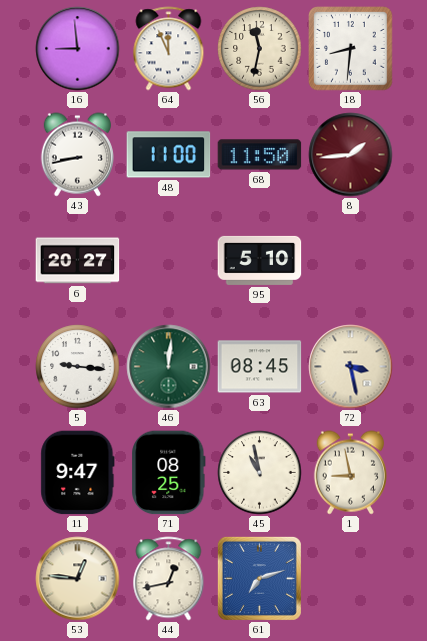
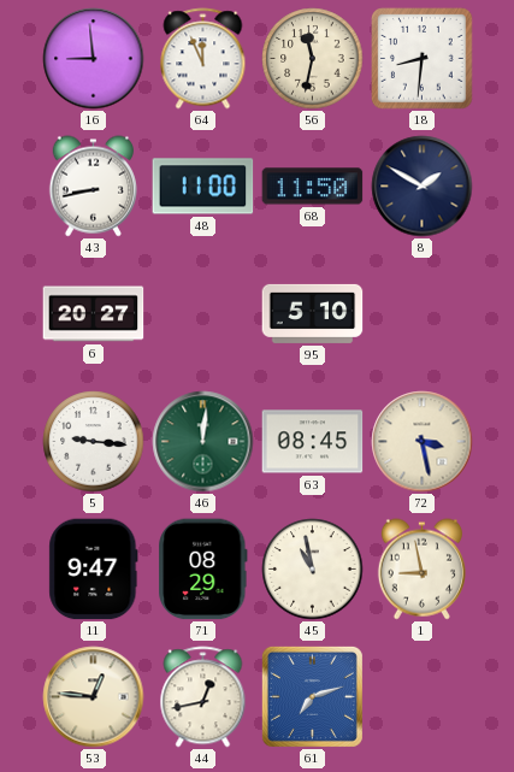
8: 1:44 -> 1:50
8 dial: burgundy -> navy
71: 08:25 -> 08:29
